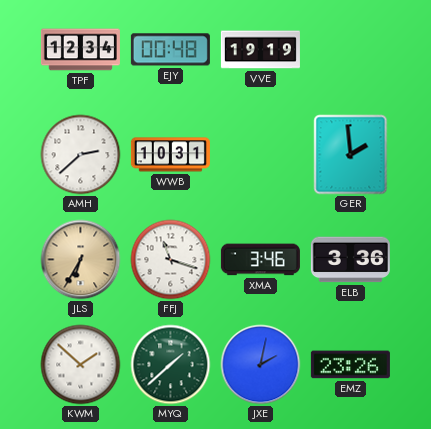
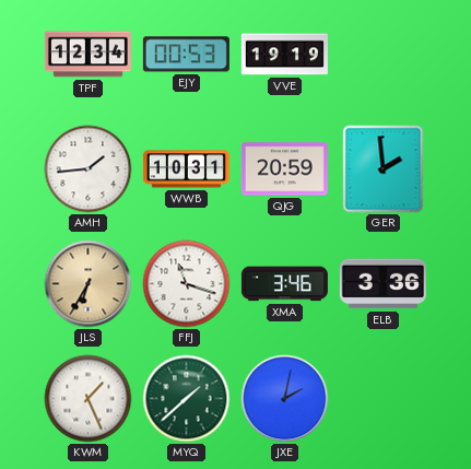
EJY: 00:48 -> 00:53
AMH: 2:38 -> 1:44
QJG: none -> 20:59
KWM: 1:52 -> 1:26
EMZ: 23:26 -> none
